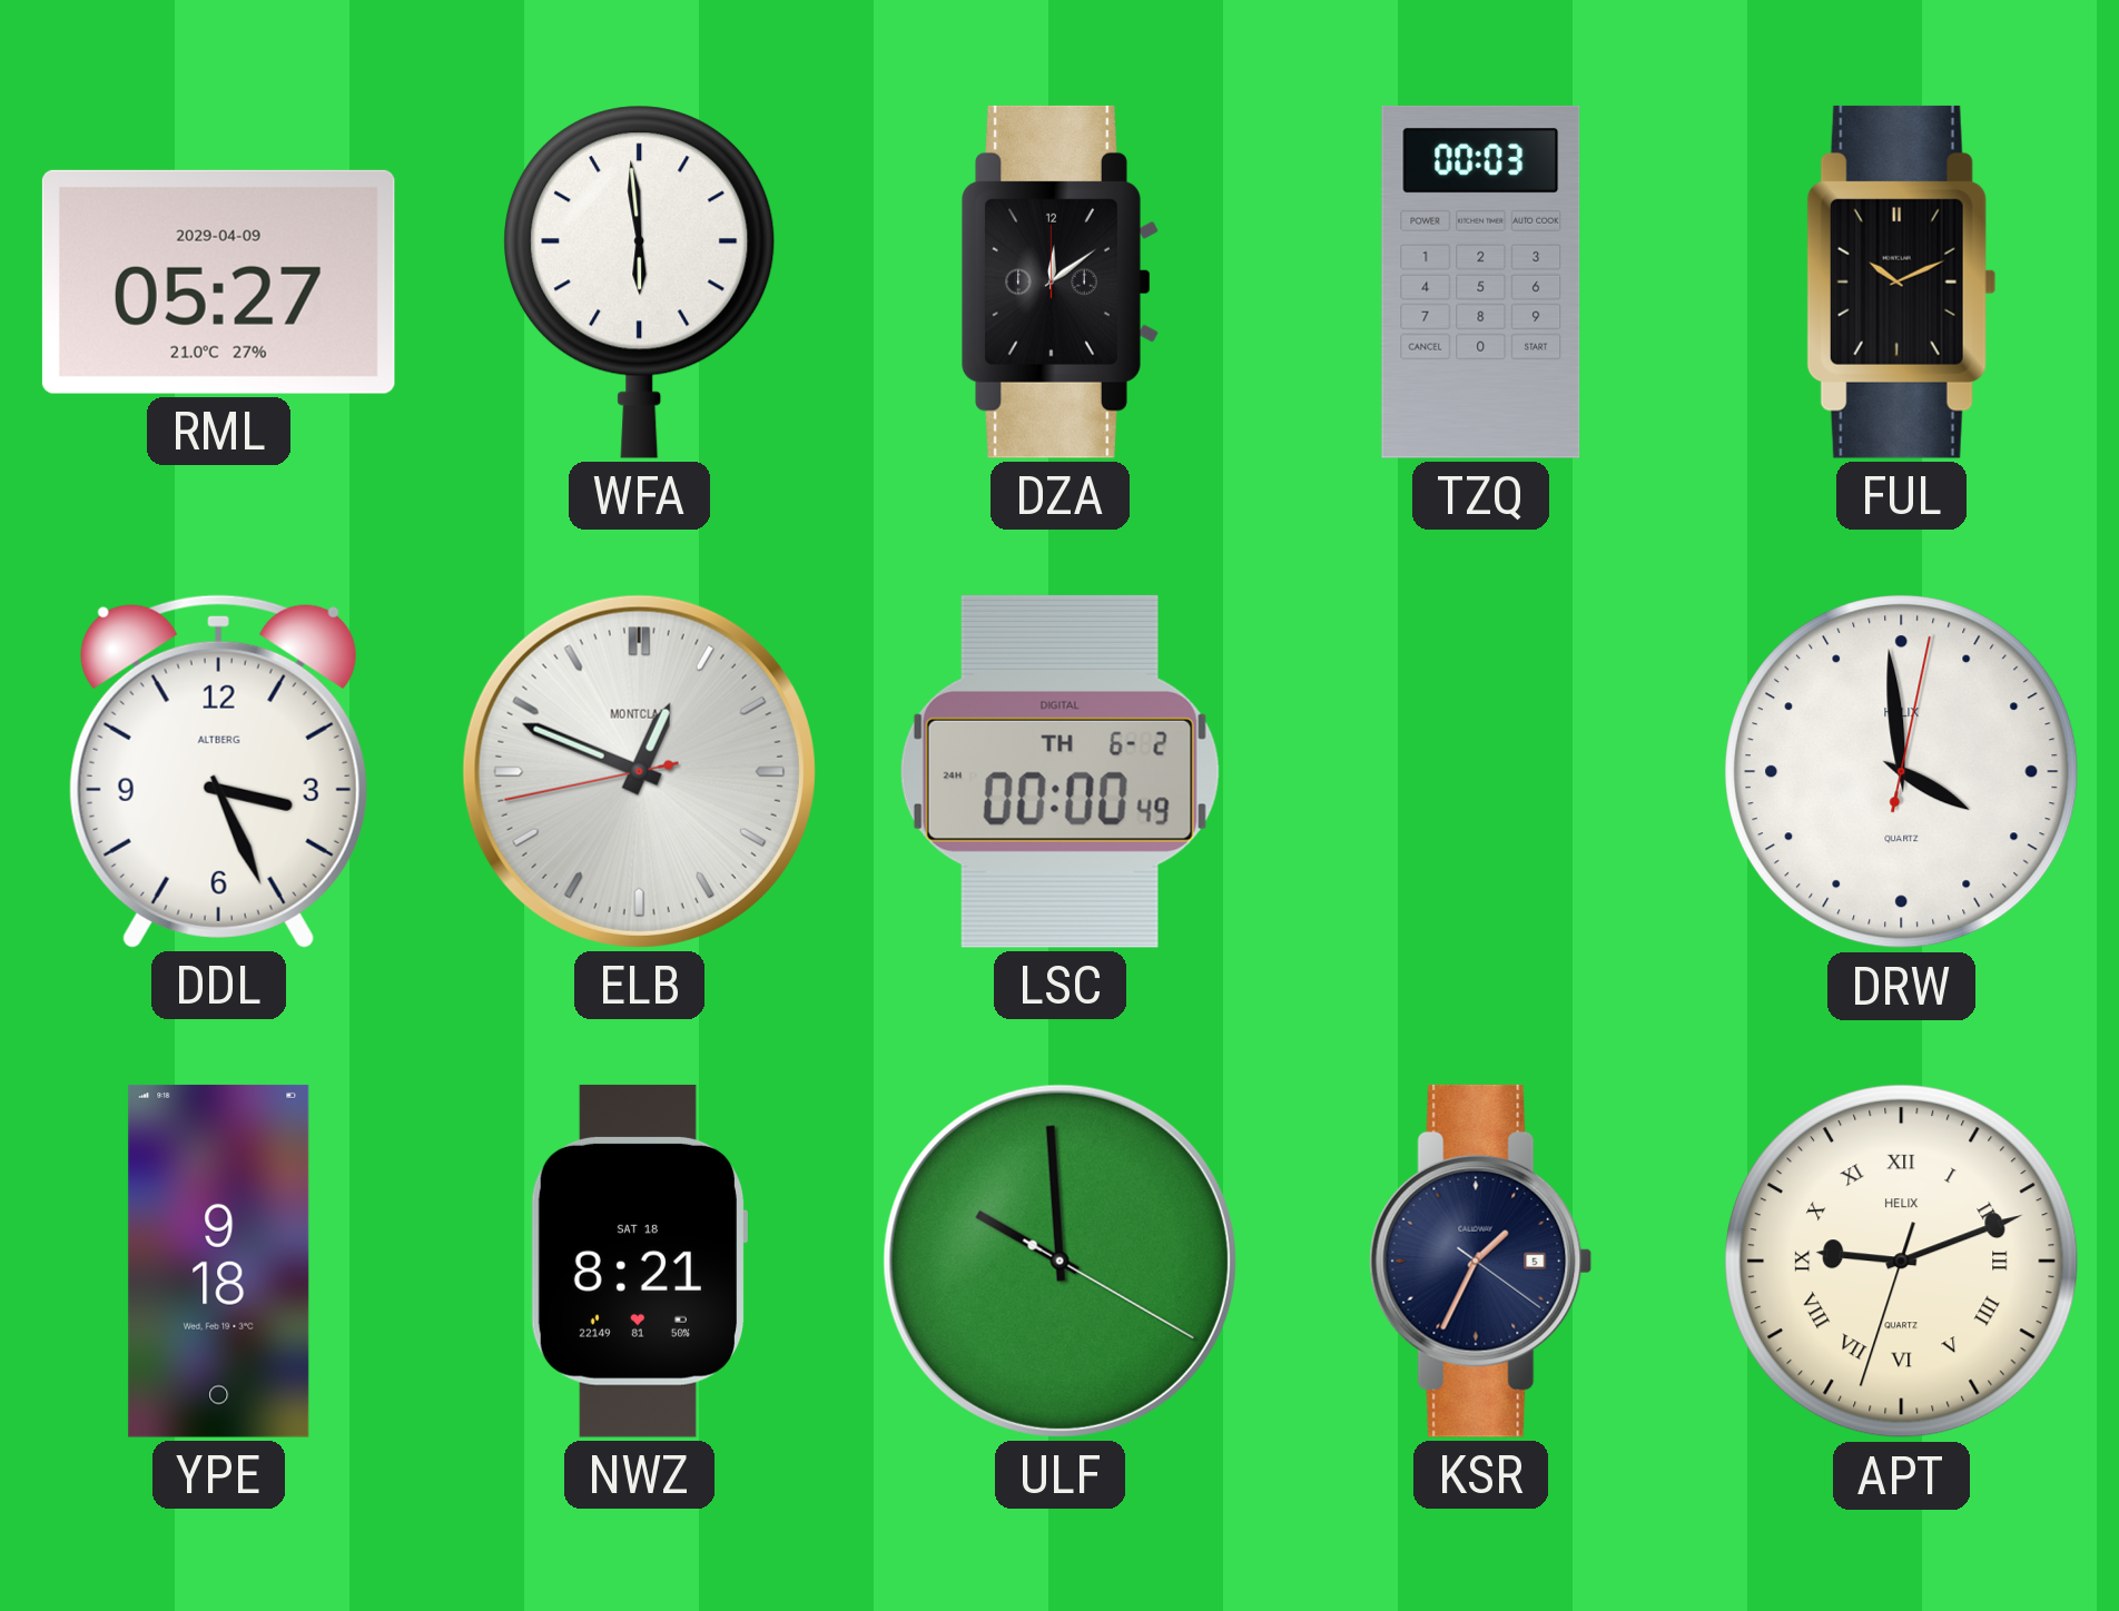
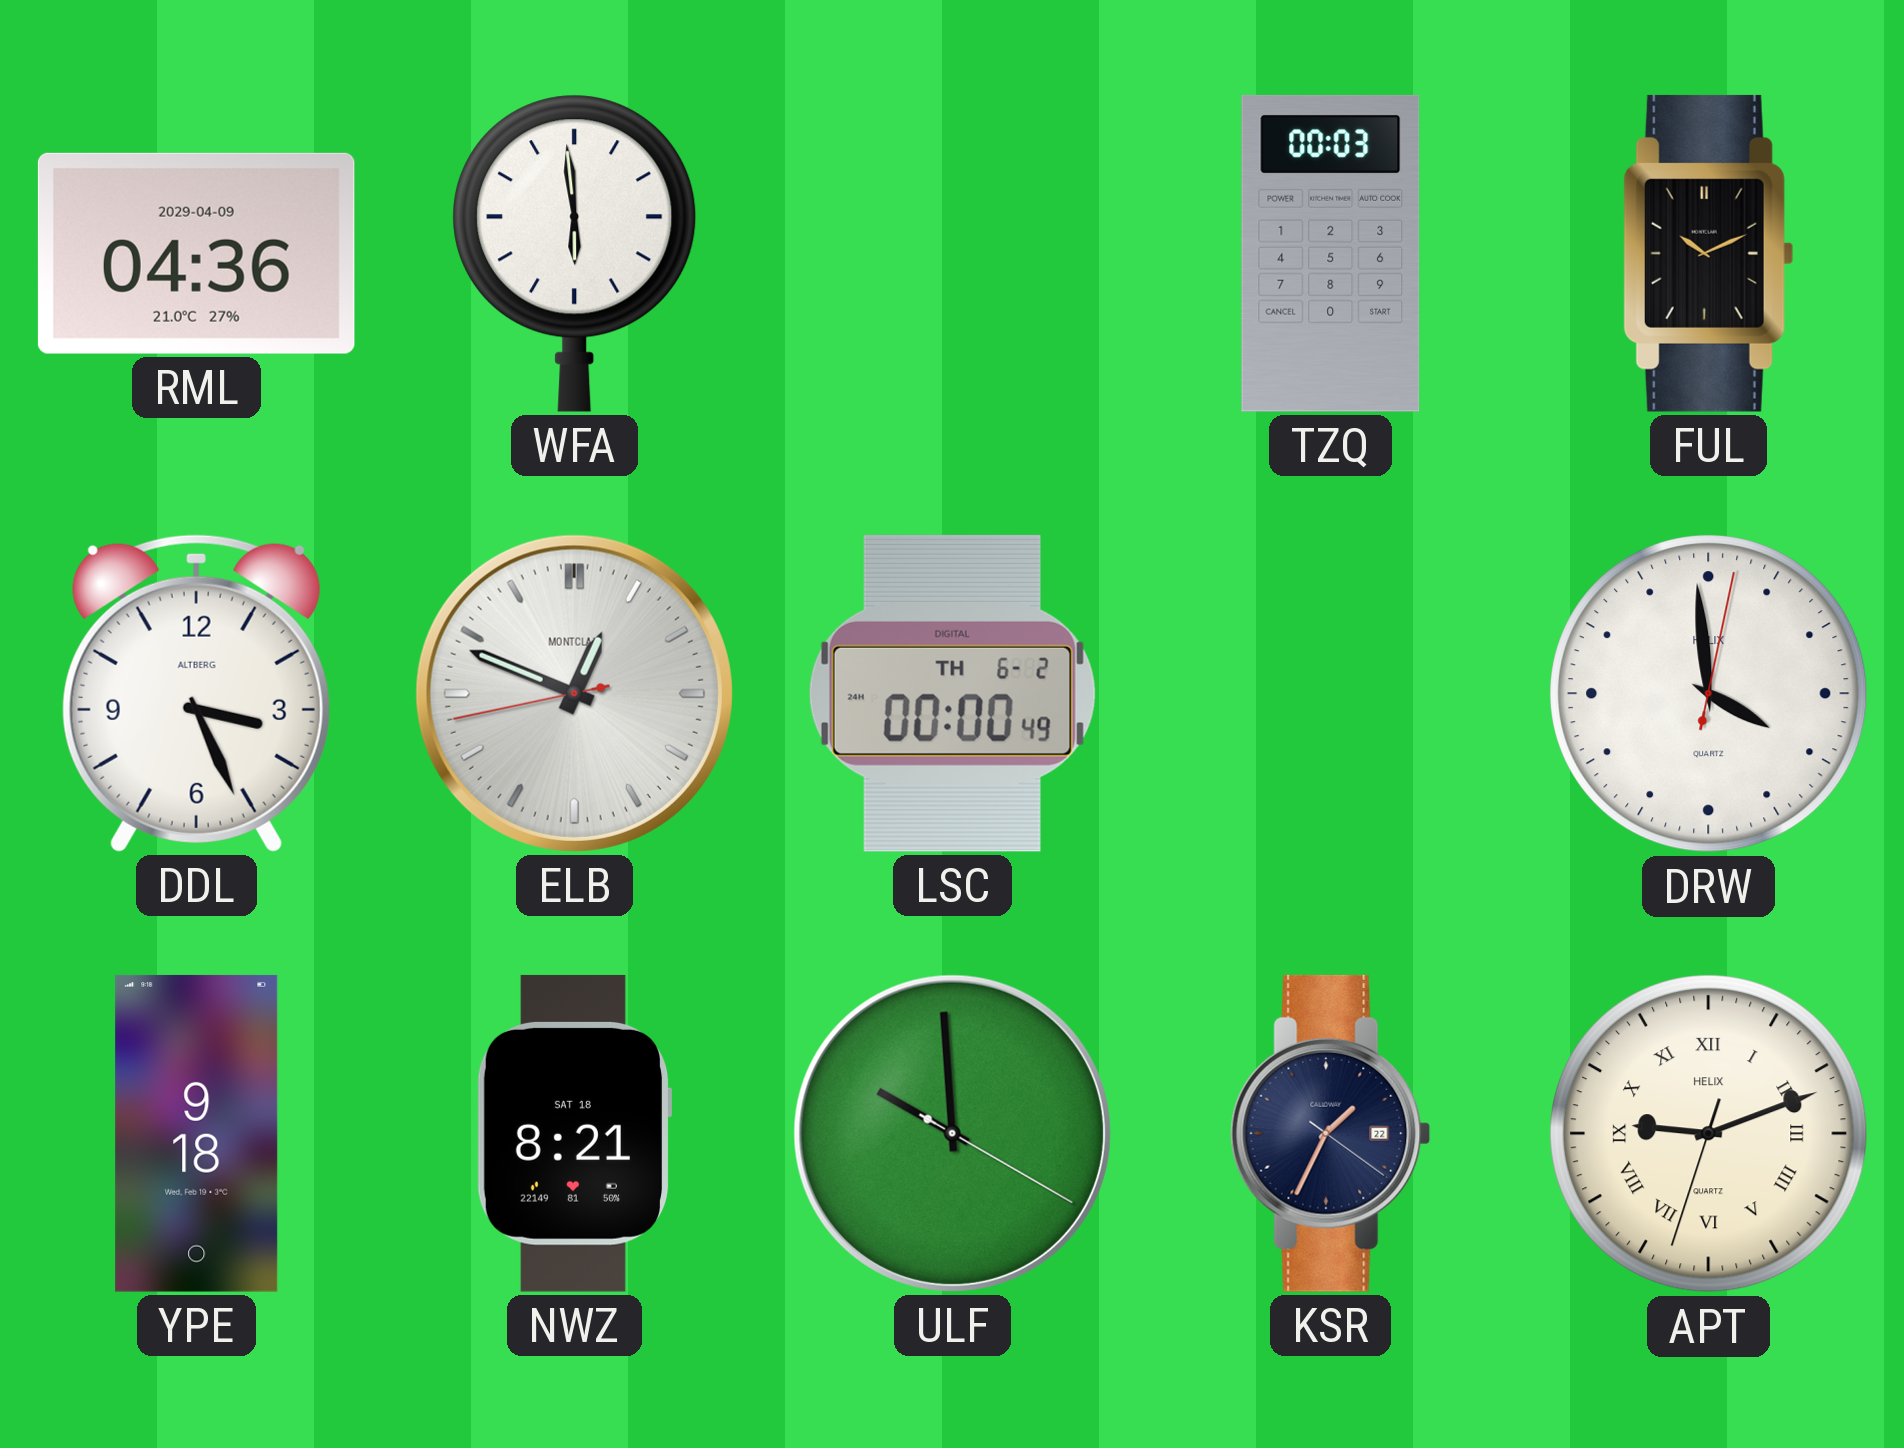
RML: 05:27 -> 04:36
DZA: 12:09 -> none
KSR date: 5 -> 22
